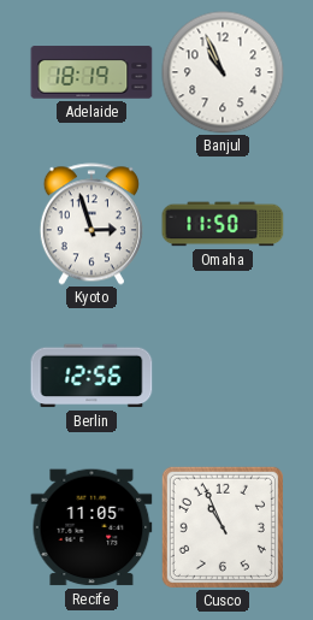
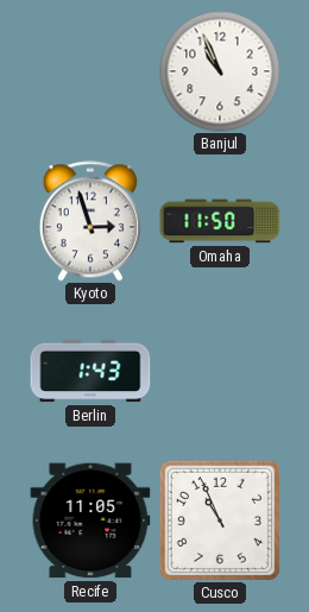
Adelaide: 18:19 -> none
Berlin: 12:56 -> 1:43
